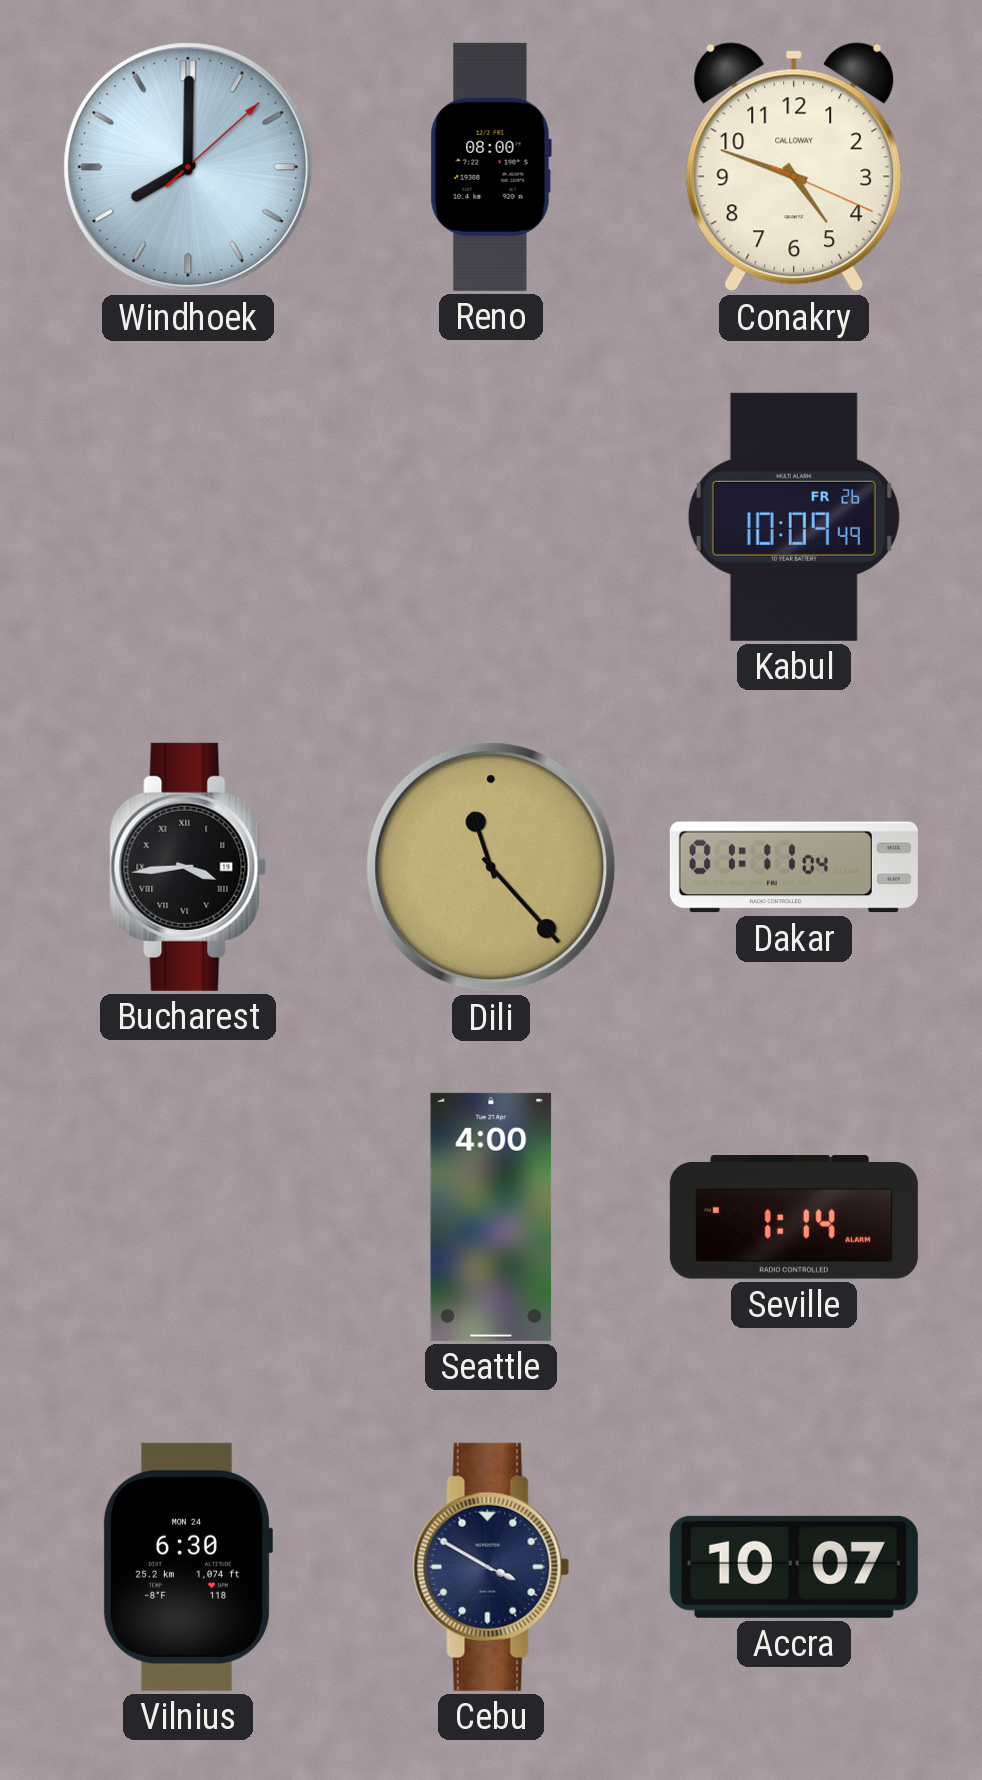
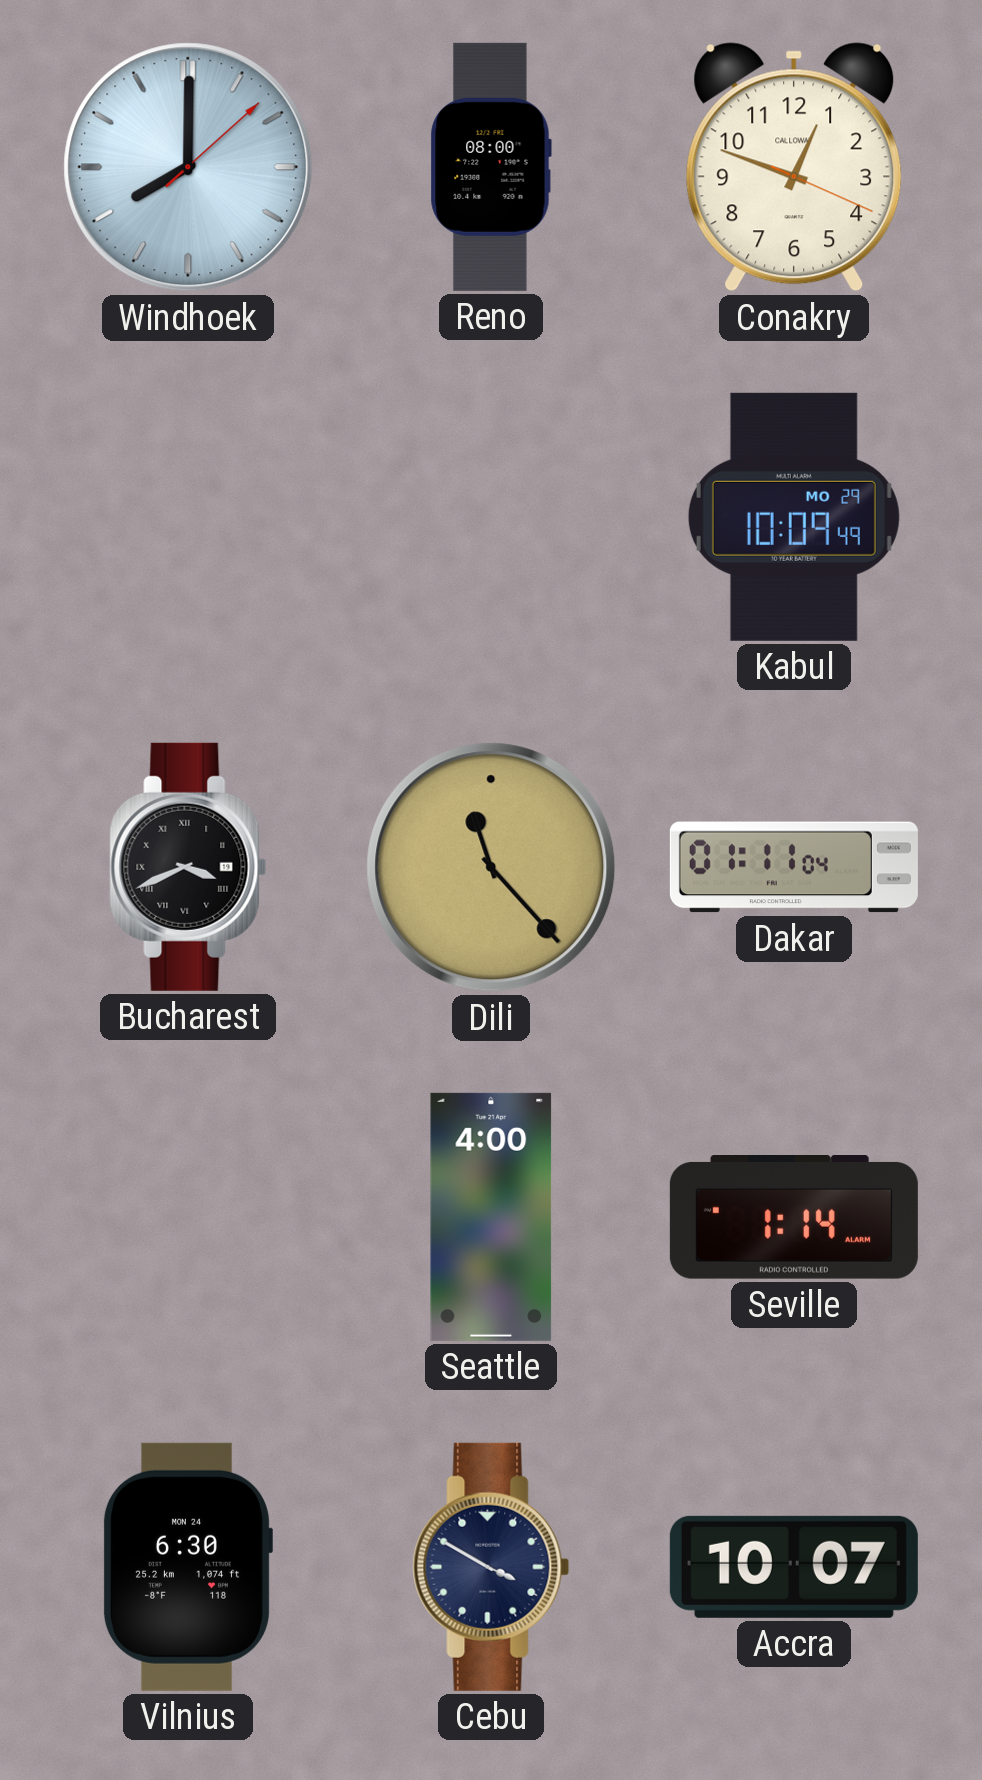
Conakry: 4:48 -> 12:48
Kabul date: FR 26 -> MO 29
Bucharest: 3:44 -> 3:41
